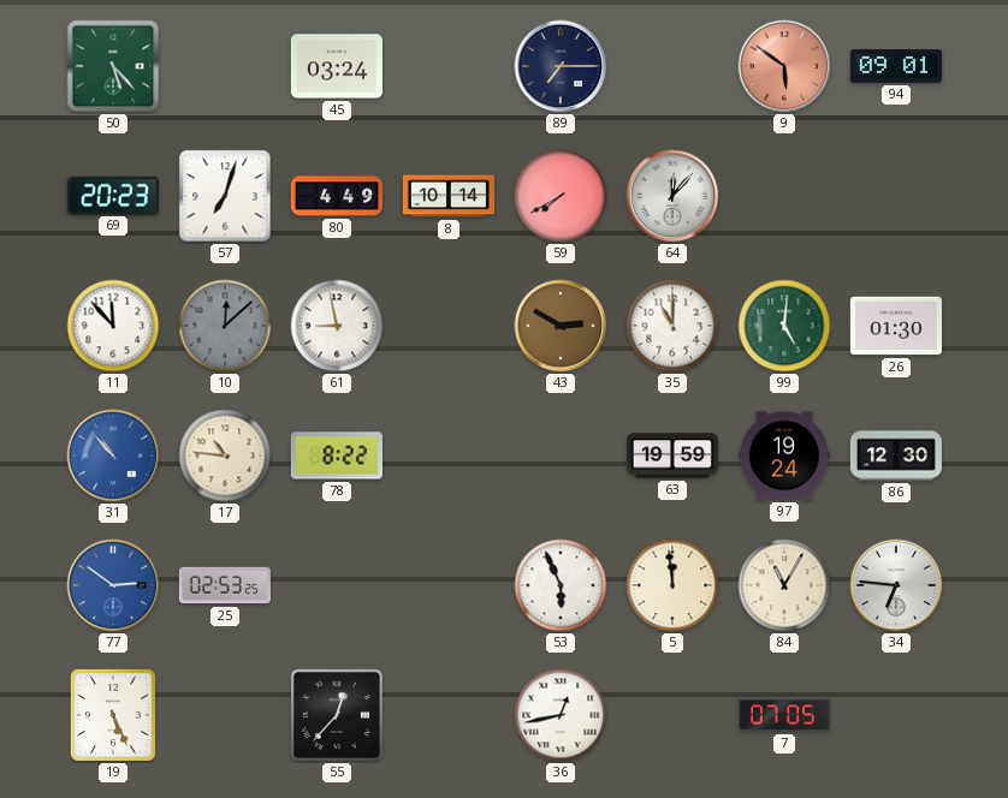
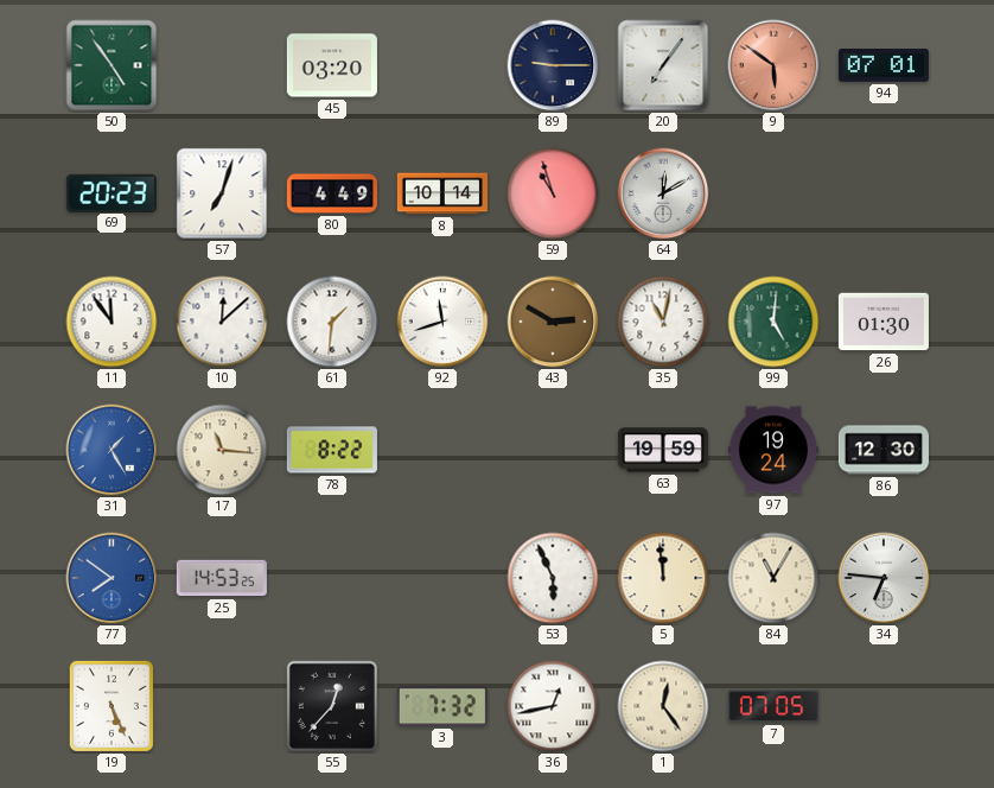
50: 5:23 -> 4:54
45: 03:24 -> 03:20
89: 7:15 -> 9:15
20: none -> 7:06
94: 09:01 -> 07:01
59: 7:40 -> 10:57
64: 12:07 -> 12:10
11: 11:53 -> 11:54
10 dial: grey -> white
61: 8:58 -> 1:31
92: none -> 11:42
35: 11:00 -> 11:02
31: 10:53 -> 1:25
17: 10:46 -> 11:16
77: 2:51 -> 7:51
25: 02:53 -> 14:53
3: none -> 7:32
1: none -> 12:24
